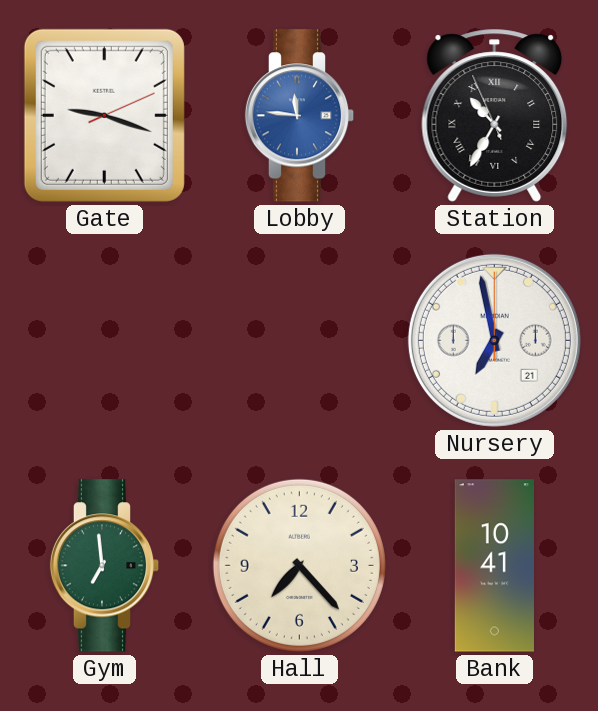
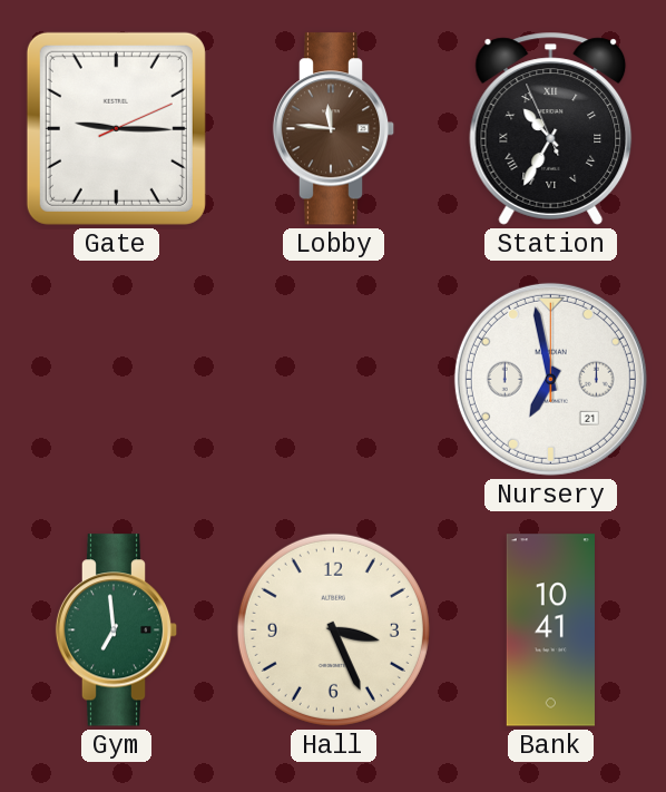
Gate: 9:18 -> 9:15
Lobby dial: blue -> brown
Hall: 7:23 -> 3:26
